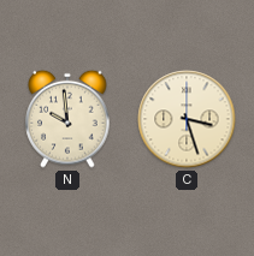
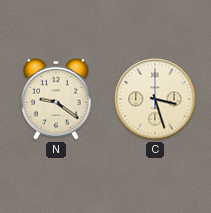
N: 9:59 -> 9:21
